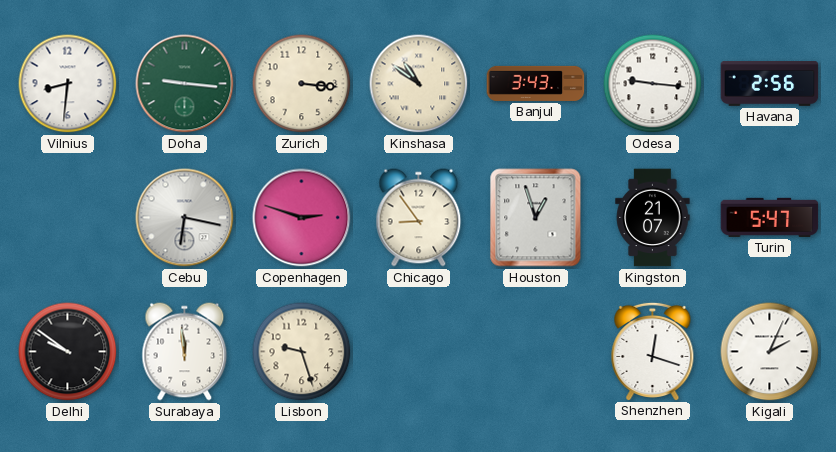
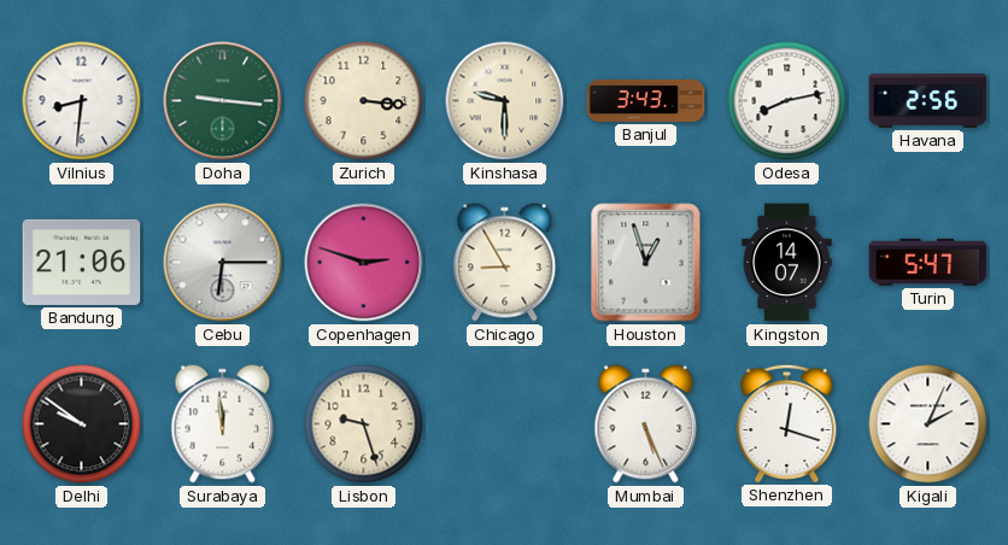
Kinshasa: 10:51 -> 9:30
Odesa: 9:16 -> 8:13
Bandung: none -> 21:06
Cebu: 6:17 -> 6:15
Chicago: 8:54 -> 8:55
Kingston: 21:07 -> 14:07
Mumbai: none -> 5:26
